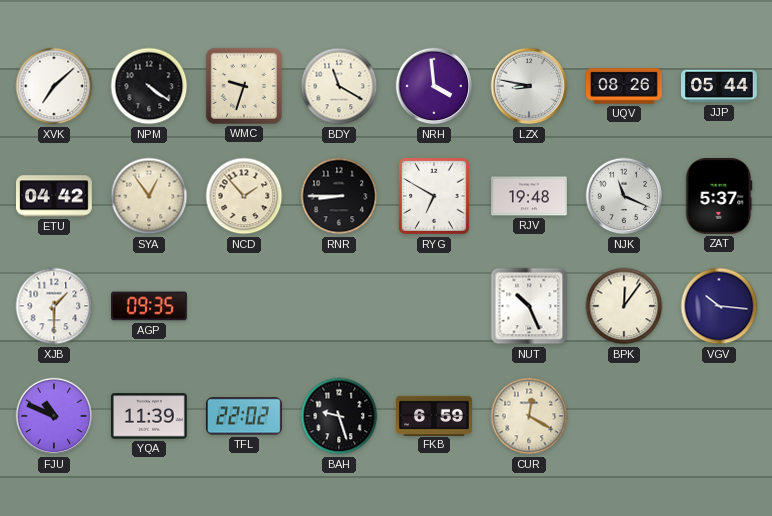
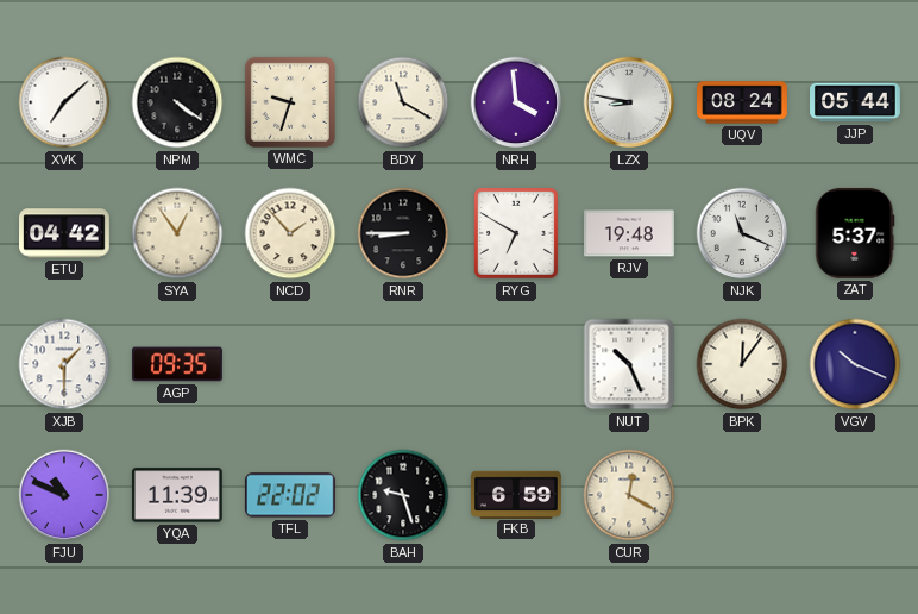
UQV: 08:26 -> 08:24
VGV: 10:16 -> 10:19
